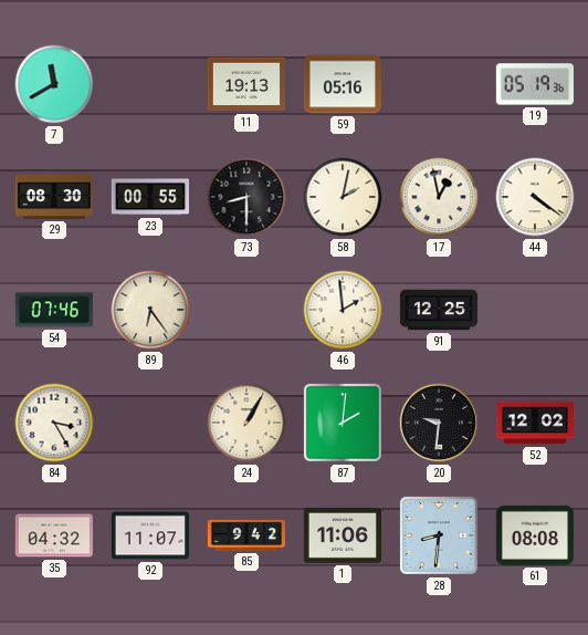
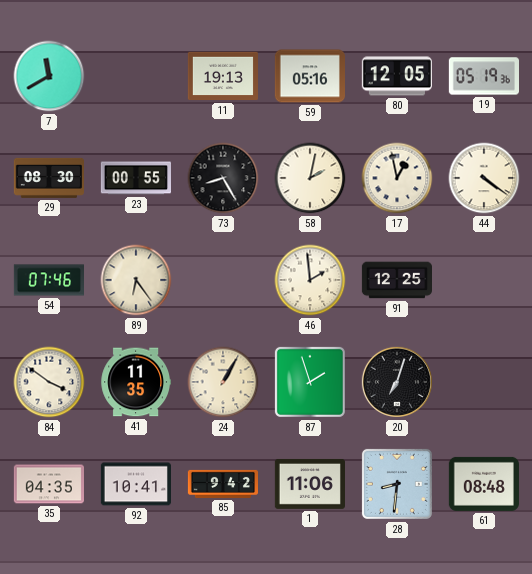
80: none -> 12:05
73: 8:30 -> 8:25
84: 3:25 -> 3:51
41: none -> 11:35
87: 2:01 -> 1:57
20: 9:31 -> 7:03
52: 12:02 -> none
35: 04:32 -> 04:35
92: 11:07 -> 10:41
61: 08:08 -> 08:48
